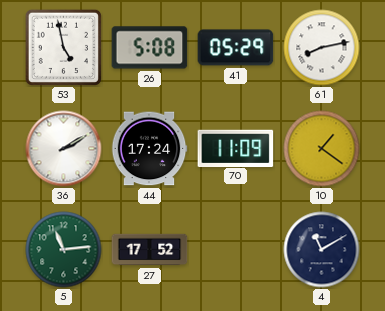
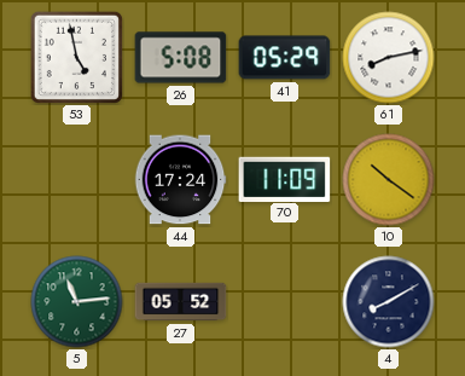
36: 2:10 -> none
10: 1:21 -> 10:21
27: 17:52 -> 05:52
4: 11:10 -> 8:10
